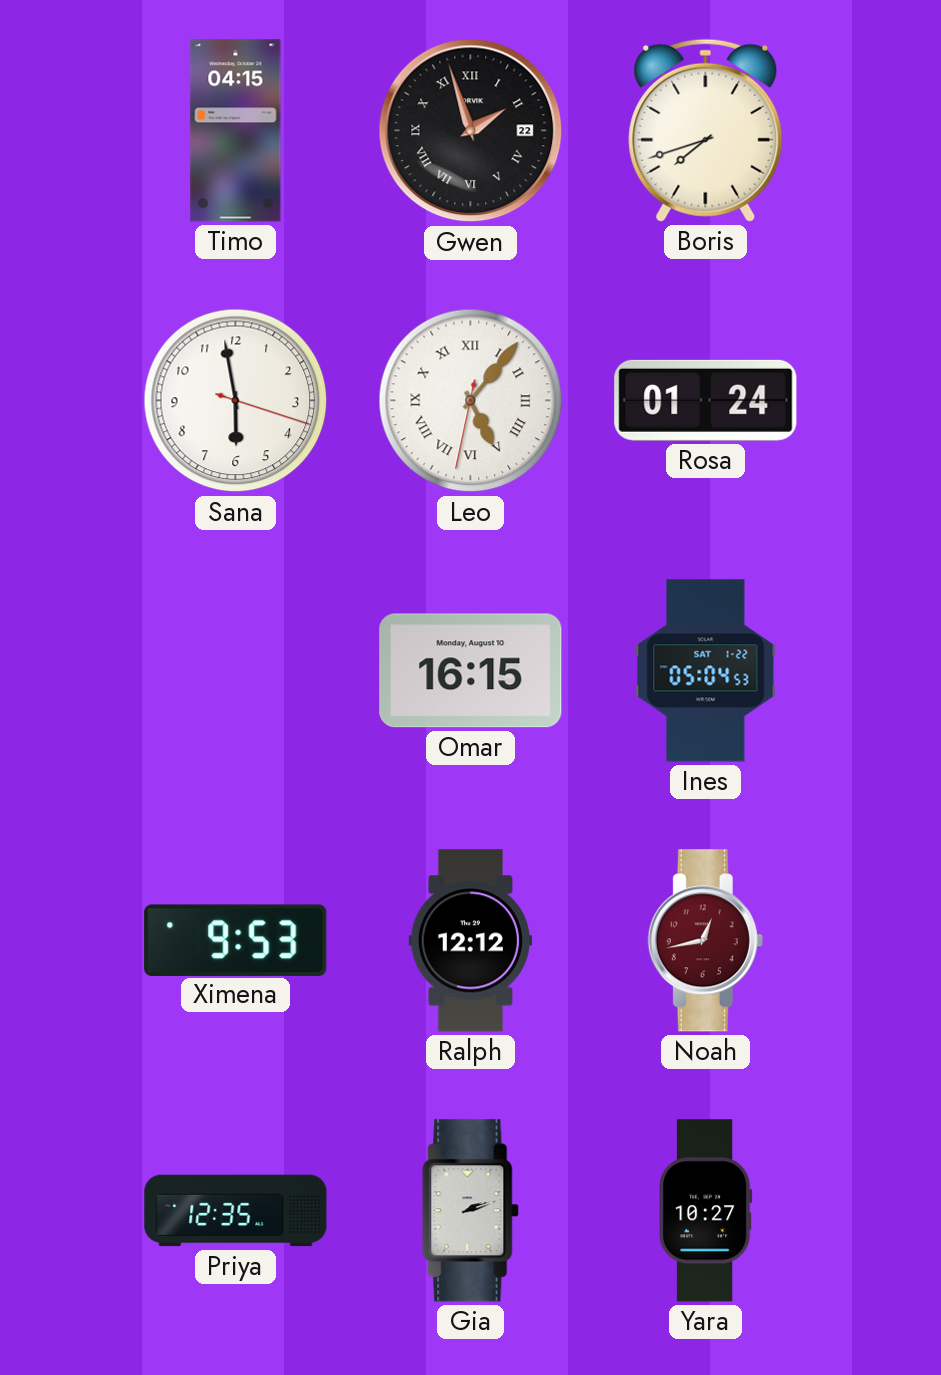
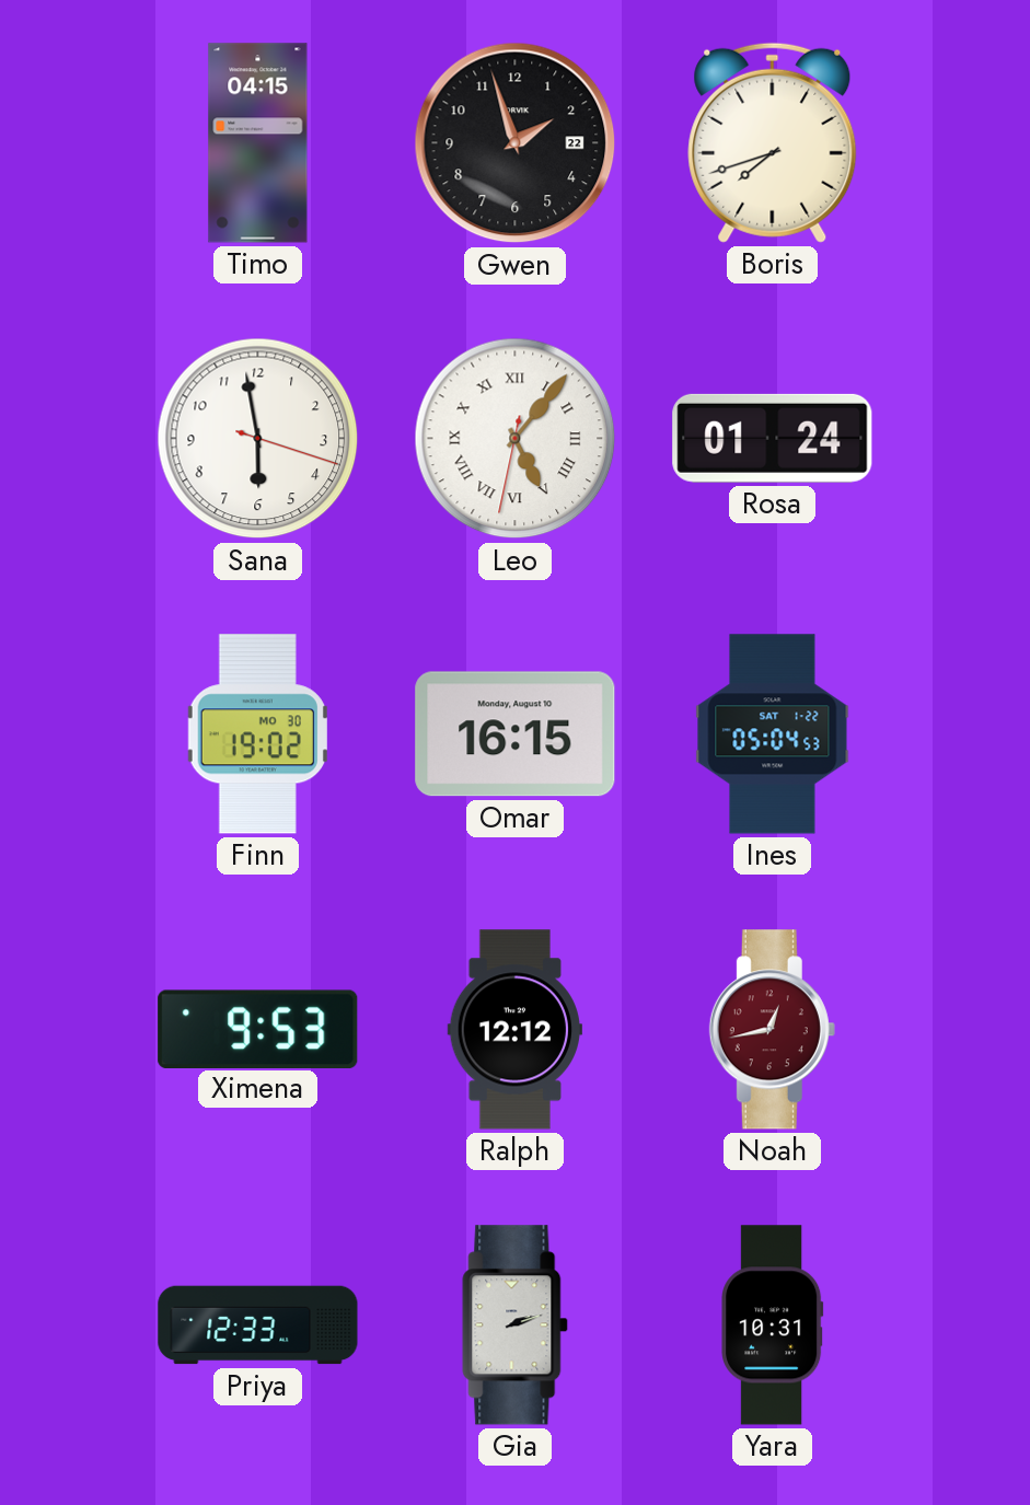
Gwen numerals: Roman -> Arabic
Finn: none -> 19:02
Priya: 12:35 -> 12:33
Yara: 10:27 -> 10:31
